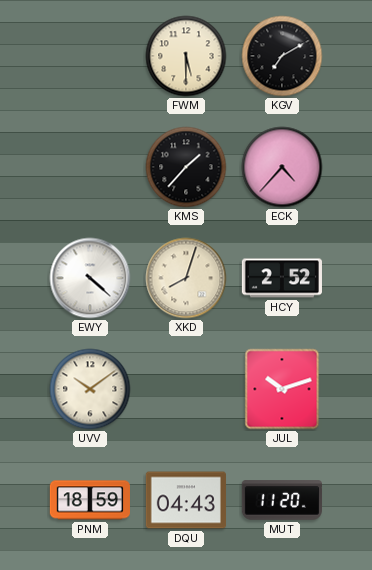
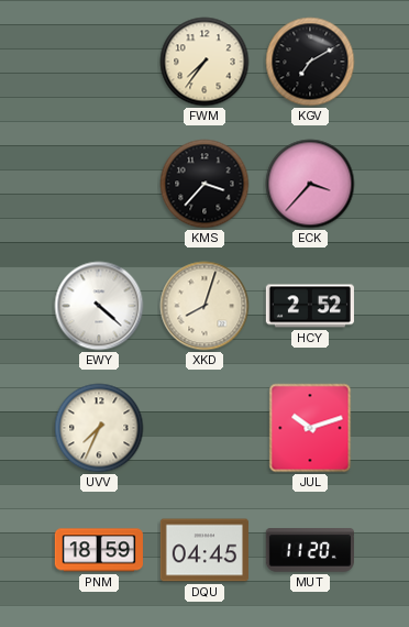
FWM: 5:30 -> 7:36
KMS: 1:37 -> 3:37
ECK: 4:37 -> 3:37
UVV: 10:09 -> 7:34
DQU: 04:43 -> 04:45
